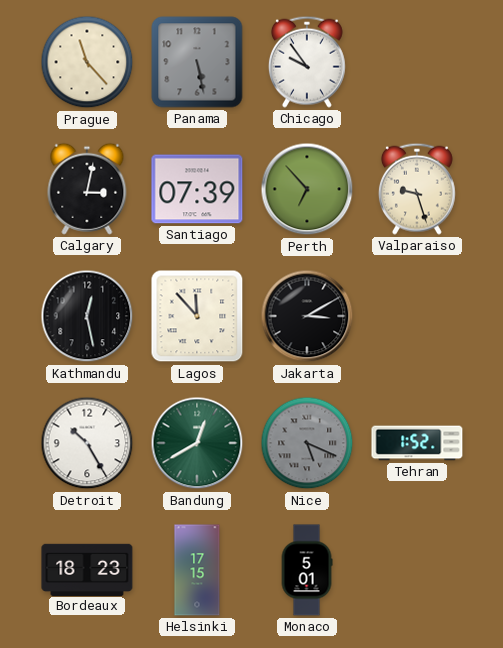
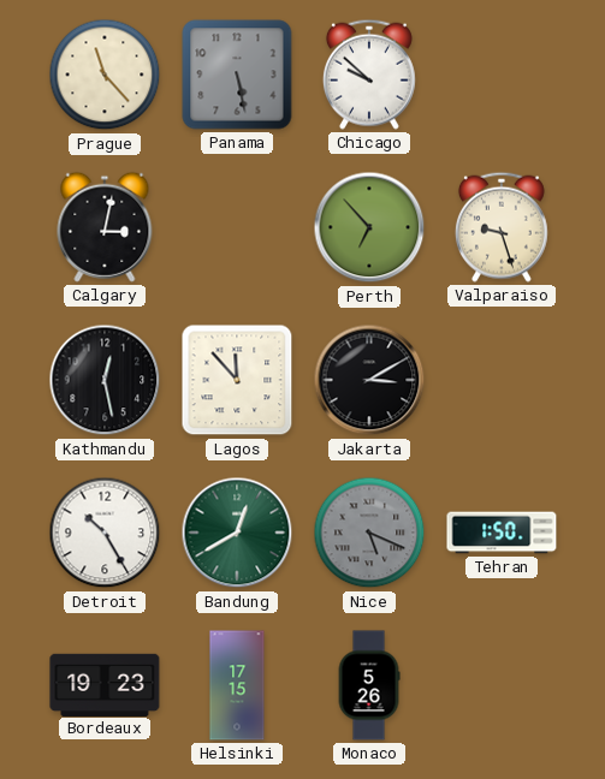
Chicago: 9:54 -> 9:52
Santiago: 07:39 -> none
Tehran: 1:52 -> 1:50
Bordeaux: 18:23 -> 19:23
Monaco: 5:01 -> 5:26
